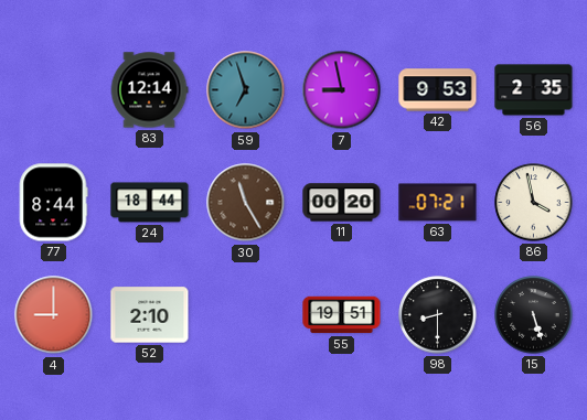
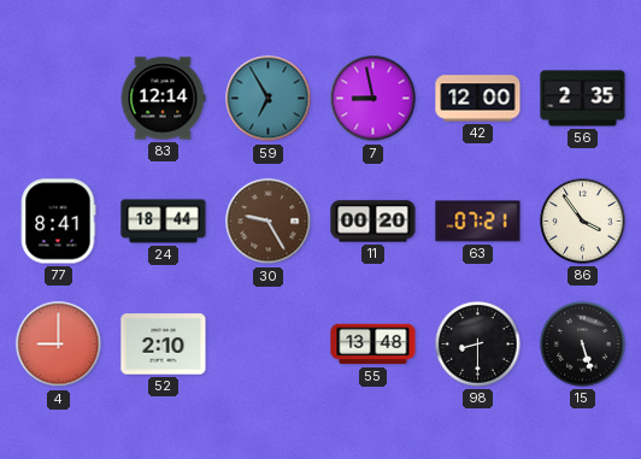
59: 6:57 -> 6:55
42: 9:53 -> 12:00
77: 8:44 -> 8:41
30: 11:25 -> 9:25
86: 3:58 -> 3:54
55: 19:51 -> 13:48
